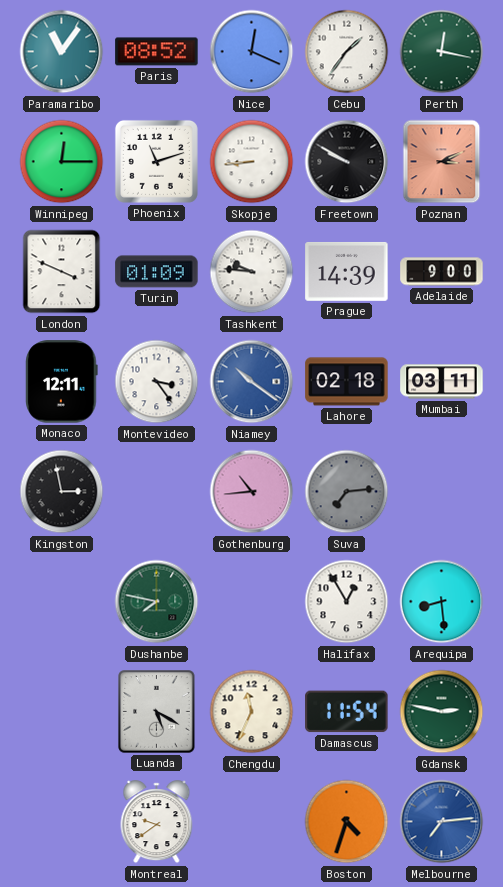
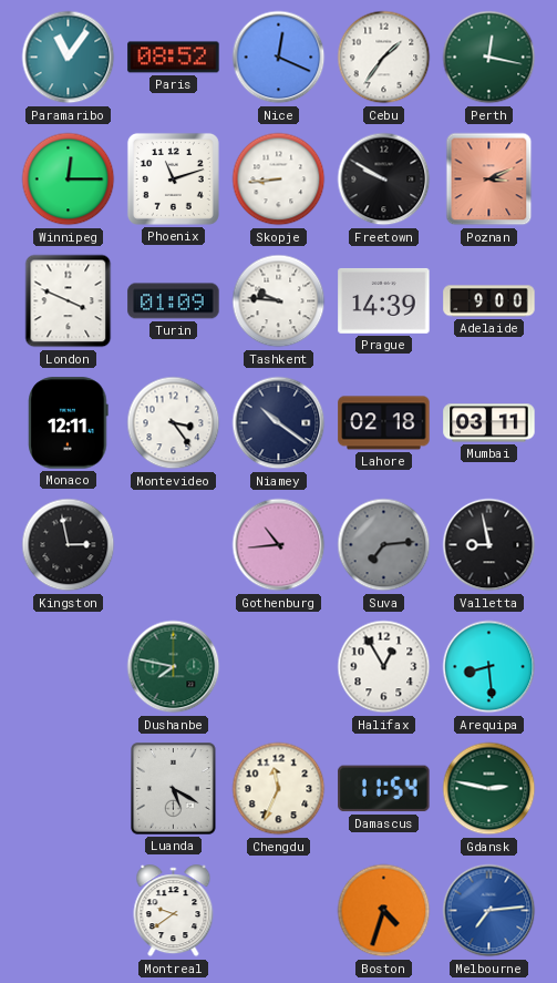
Niamey dial: blue -> navy
Valletta: none -> 8:58
